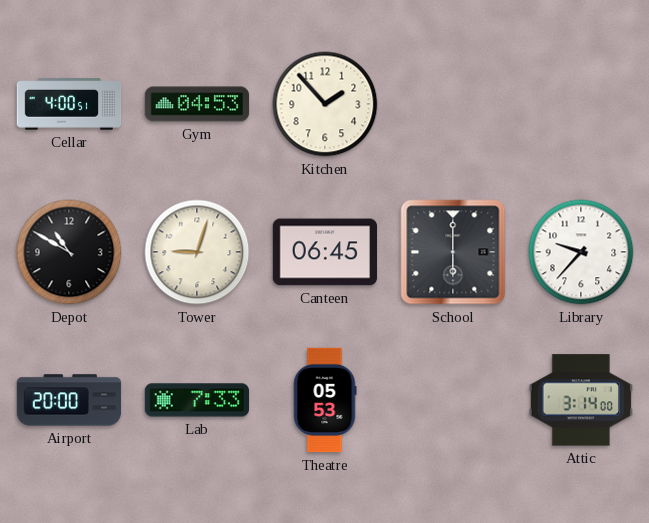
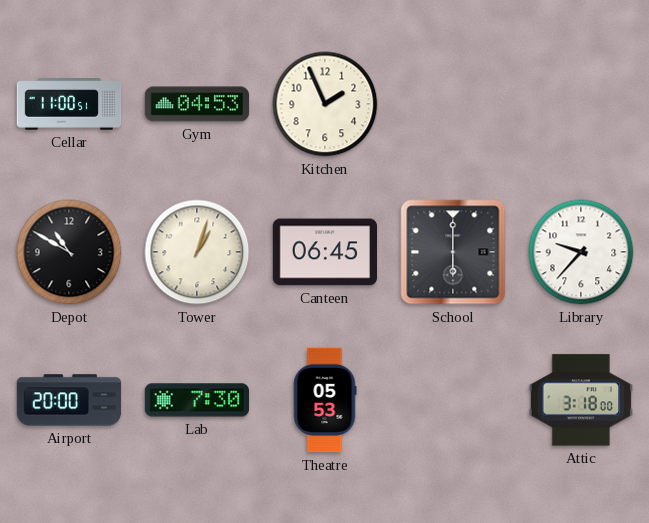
Cellar: 4:00 -> 11:00
Kitchen: 1:53 -> 1:56
Tower: 9:03 -> 1:03
Lab: 7:33 -> 7:30
Attic: 3:14 -> 3:18
